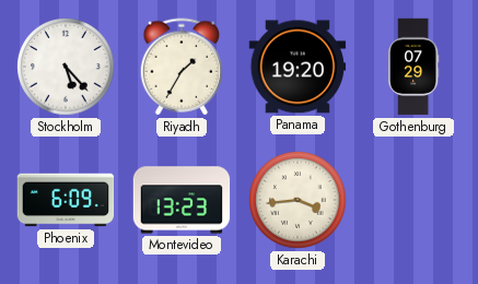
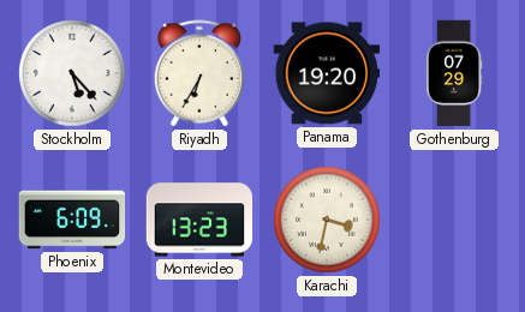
Riyadh: 1:35 -> 6:35
Karachi: 3:44 -> 3:32
